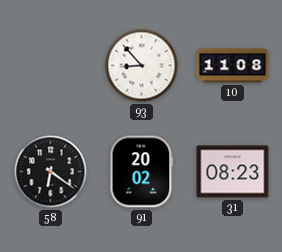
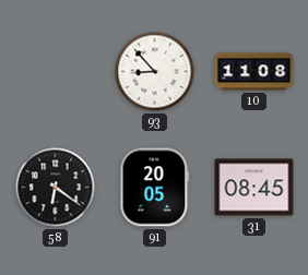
91: 20:02 -> 20:05
31: 08:23 -> 08:45
